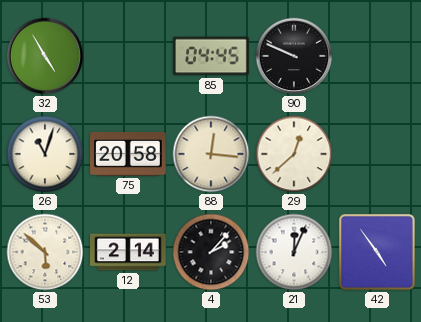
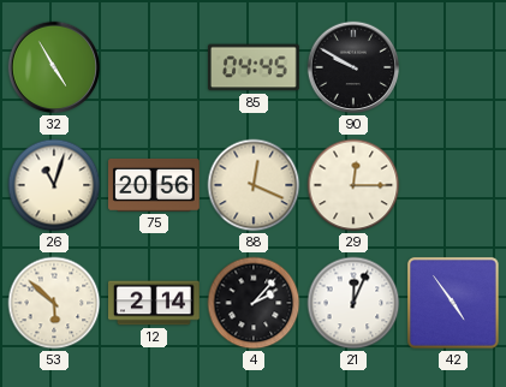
90: 9:49 -> 9:50
75: 20:58 -> 20:56
88: 12:16 -> 12:19
29: 12:38 -> 12:15
